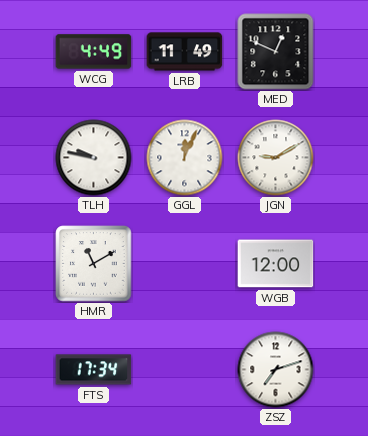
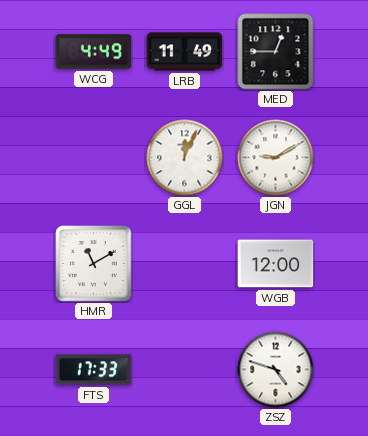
MED: 12:49 -> 12:45
TLH: 9:47 -> none
FTS: 17:34 -> 17:33
ZSZ: 7:12 -> 4:48
